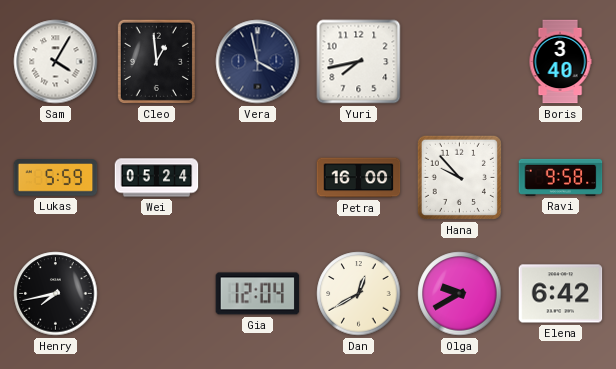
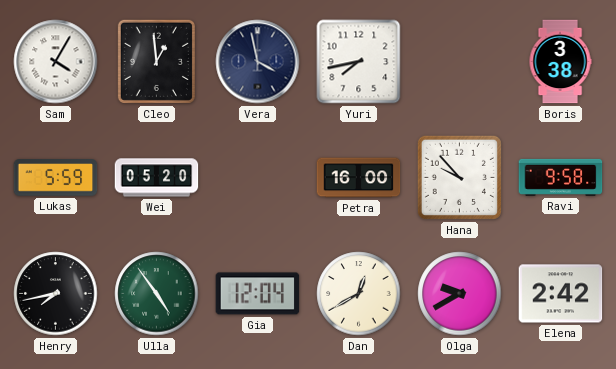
Boris: 3:40 -> 3:38
Wei: 05:24 -> 05:20
Ulla: none -> 4:54
Elena: 6:42 -> 2:42
